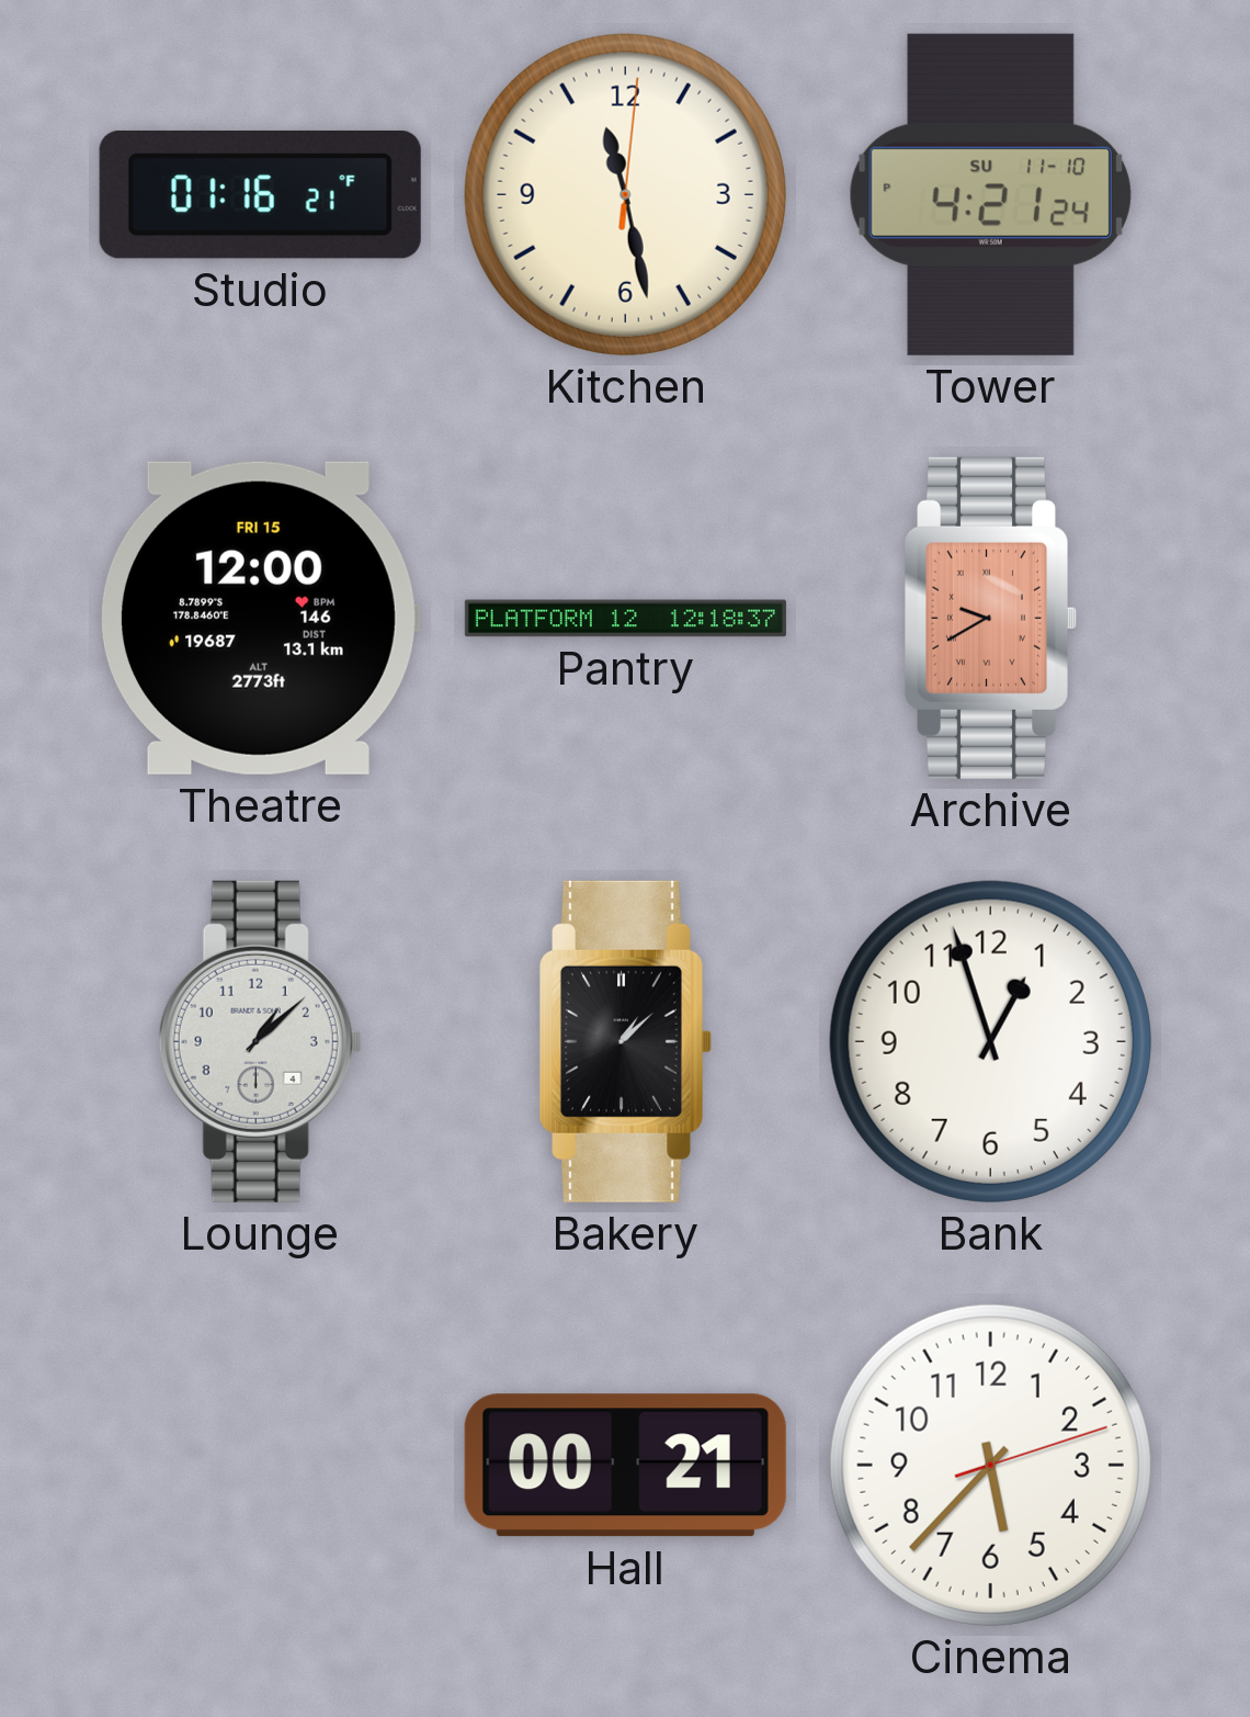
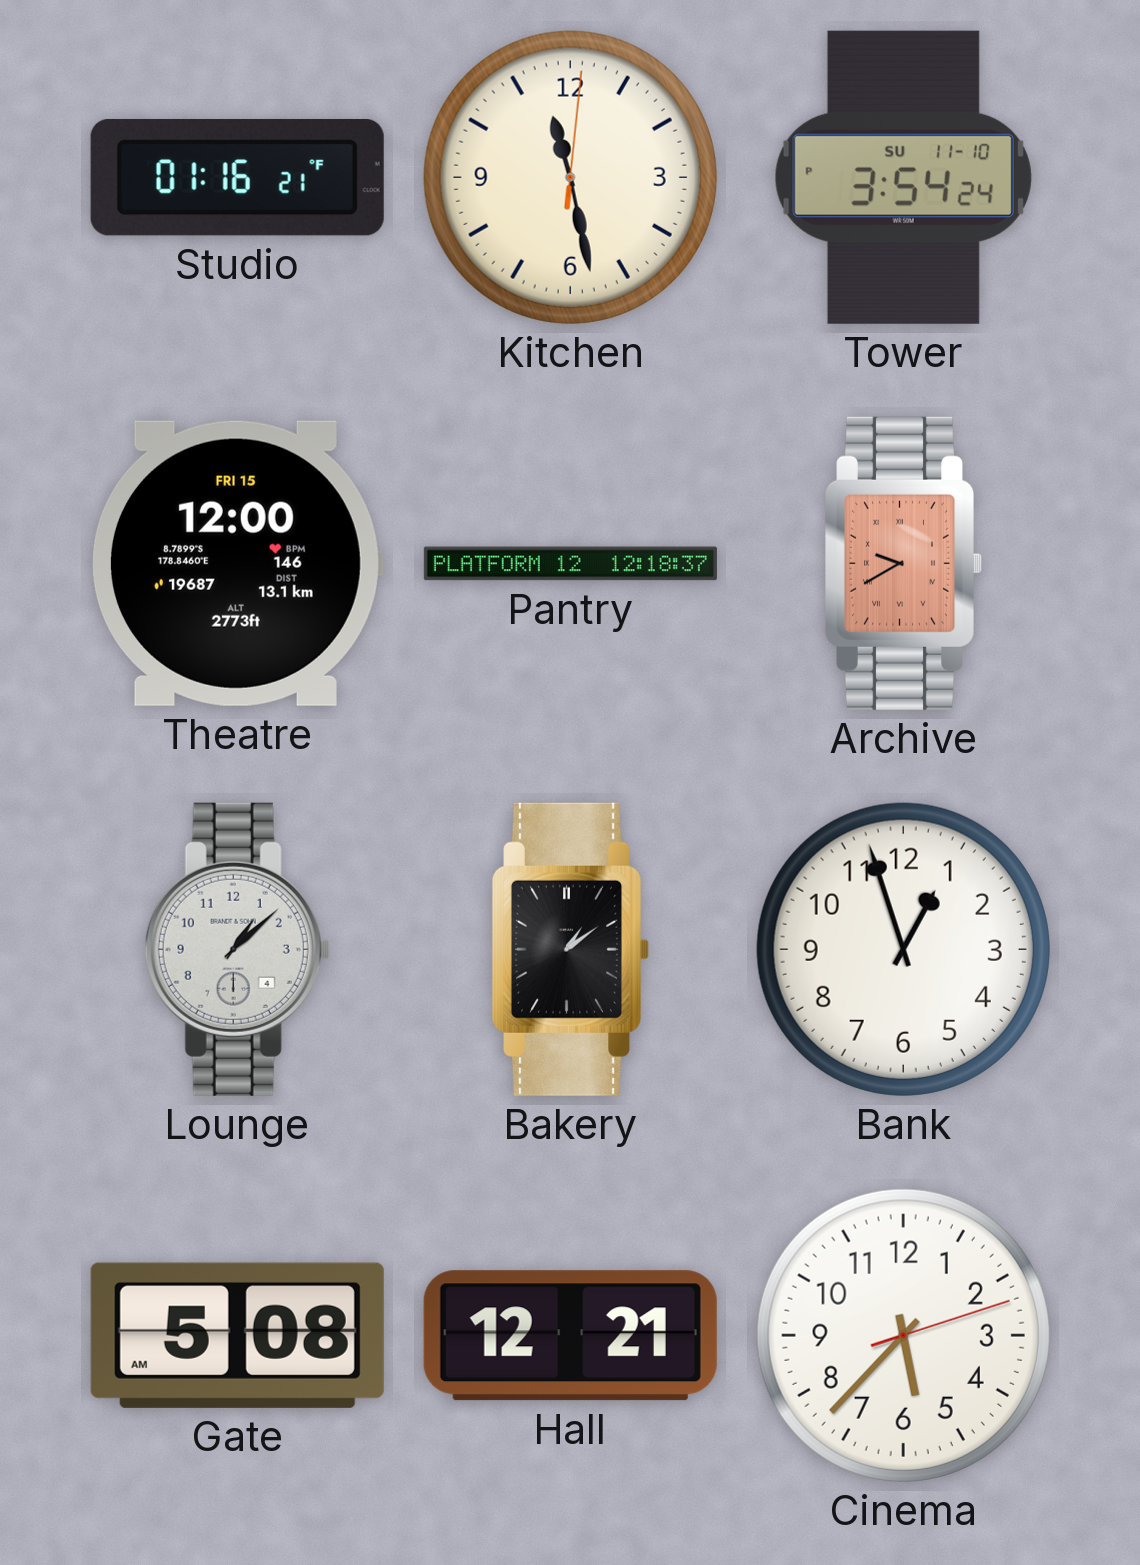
Tower: 4:21 -> 3:54
Bakery: 1:08 -> 1:09
Gate: none -> 5:08
Hall: 00:21 -> 12:21
